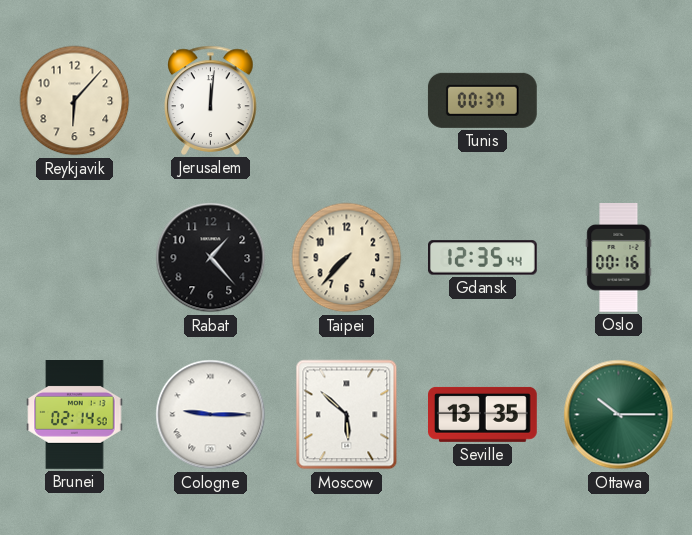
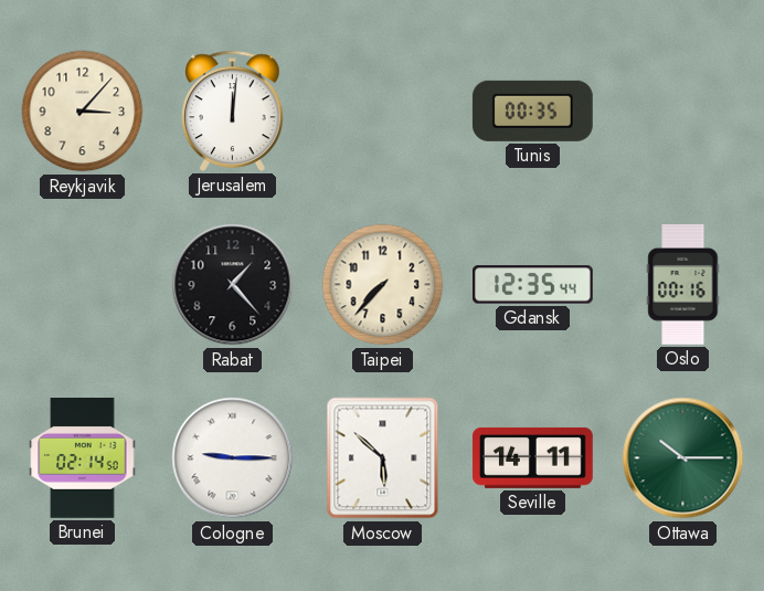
Reykjavik: 6:07 -> 3:07
Tunis: 00:37 -> 00:35
Seville: 13:35 -> 14:11
